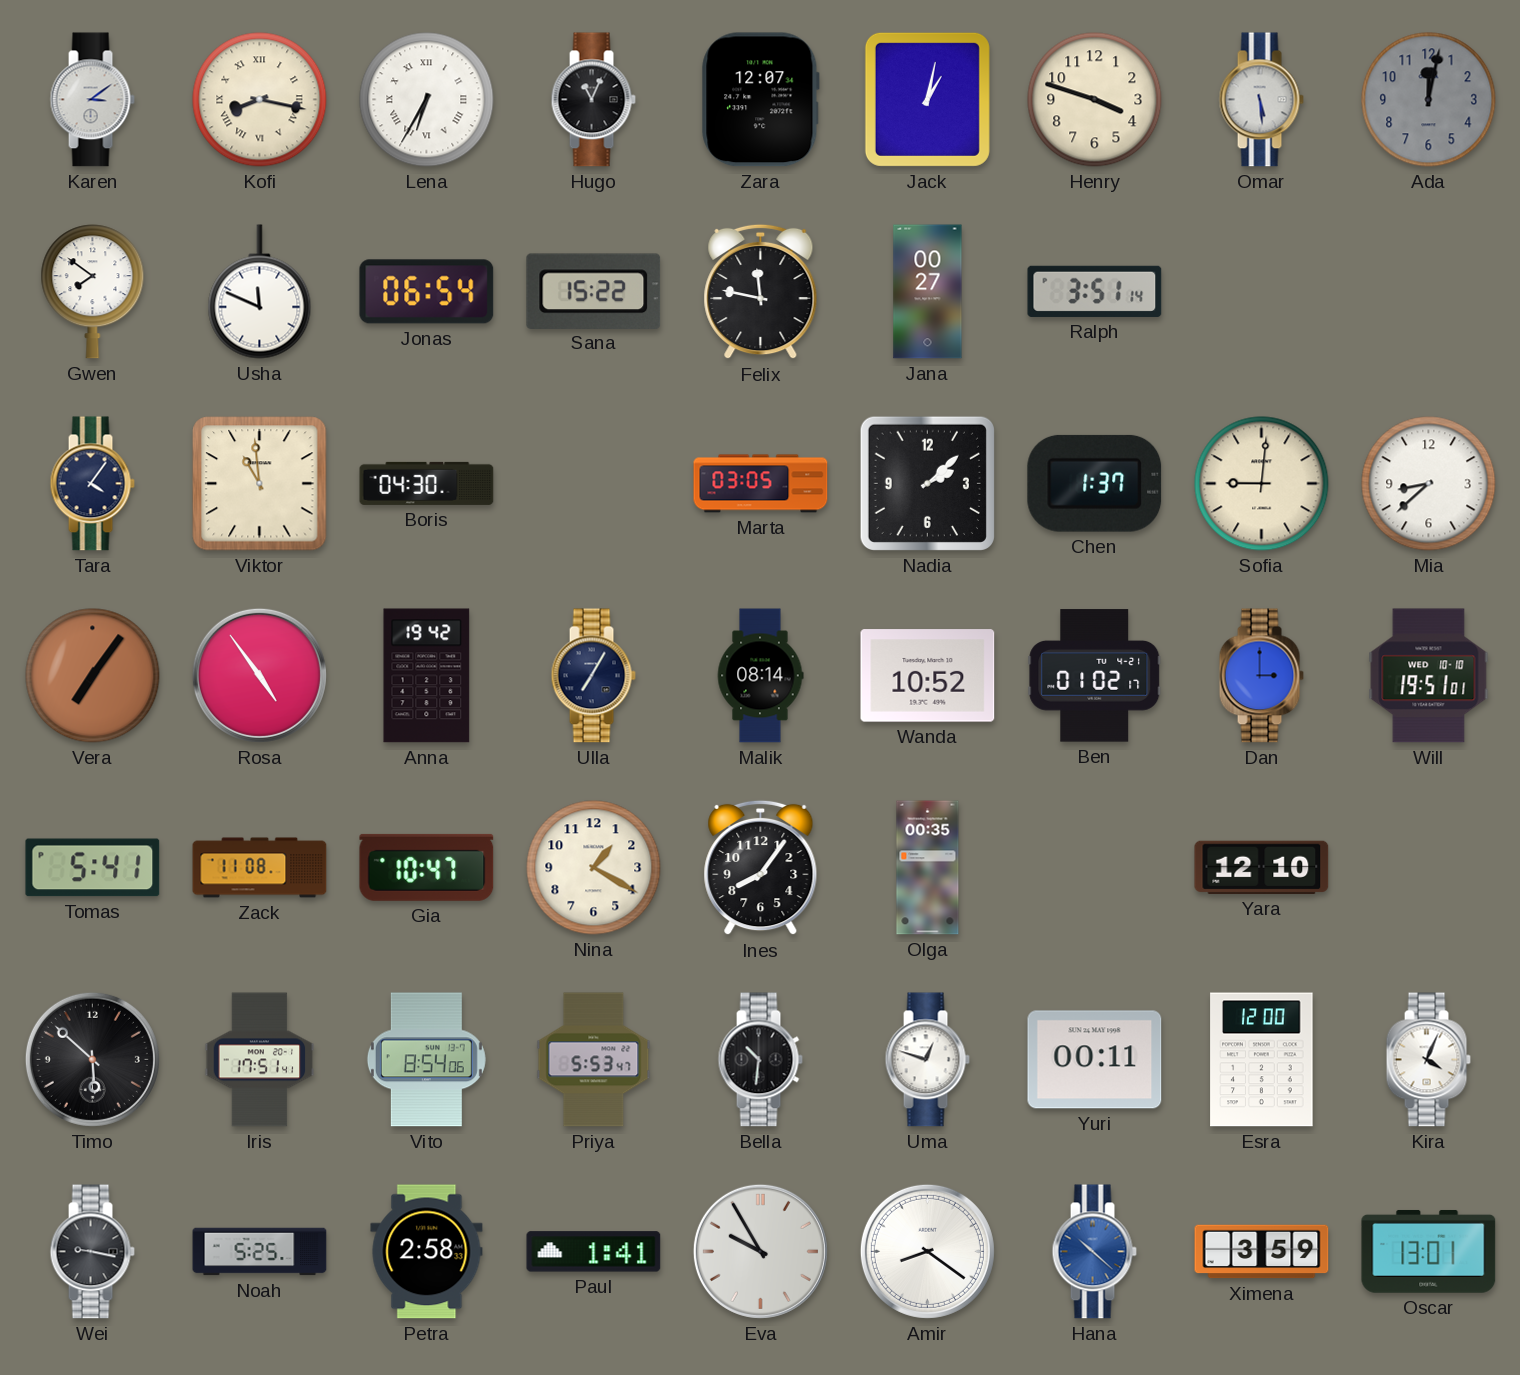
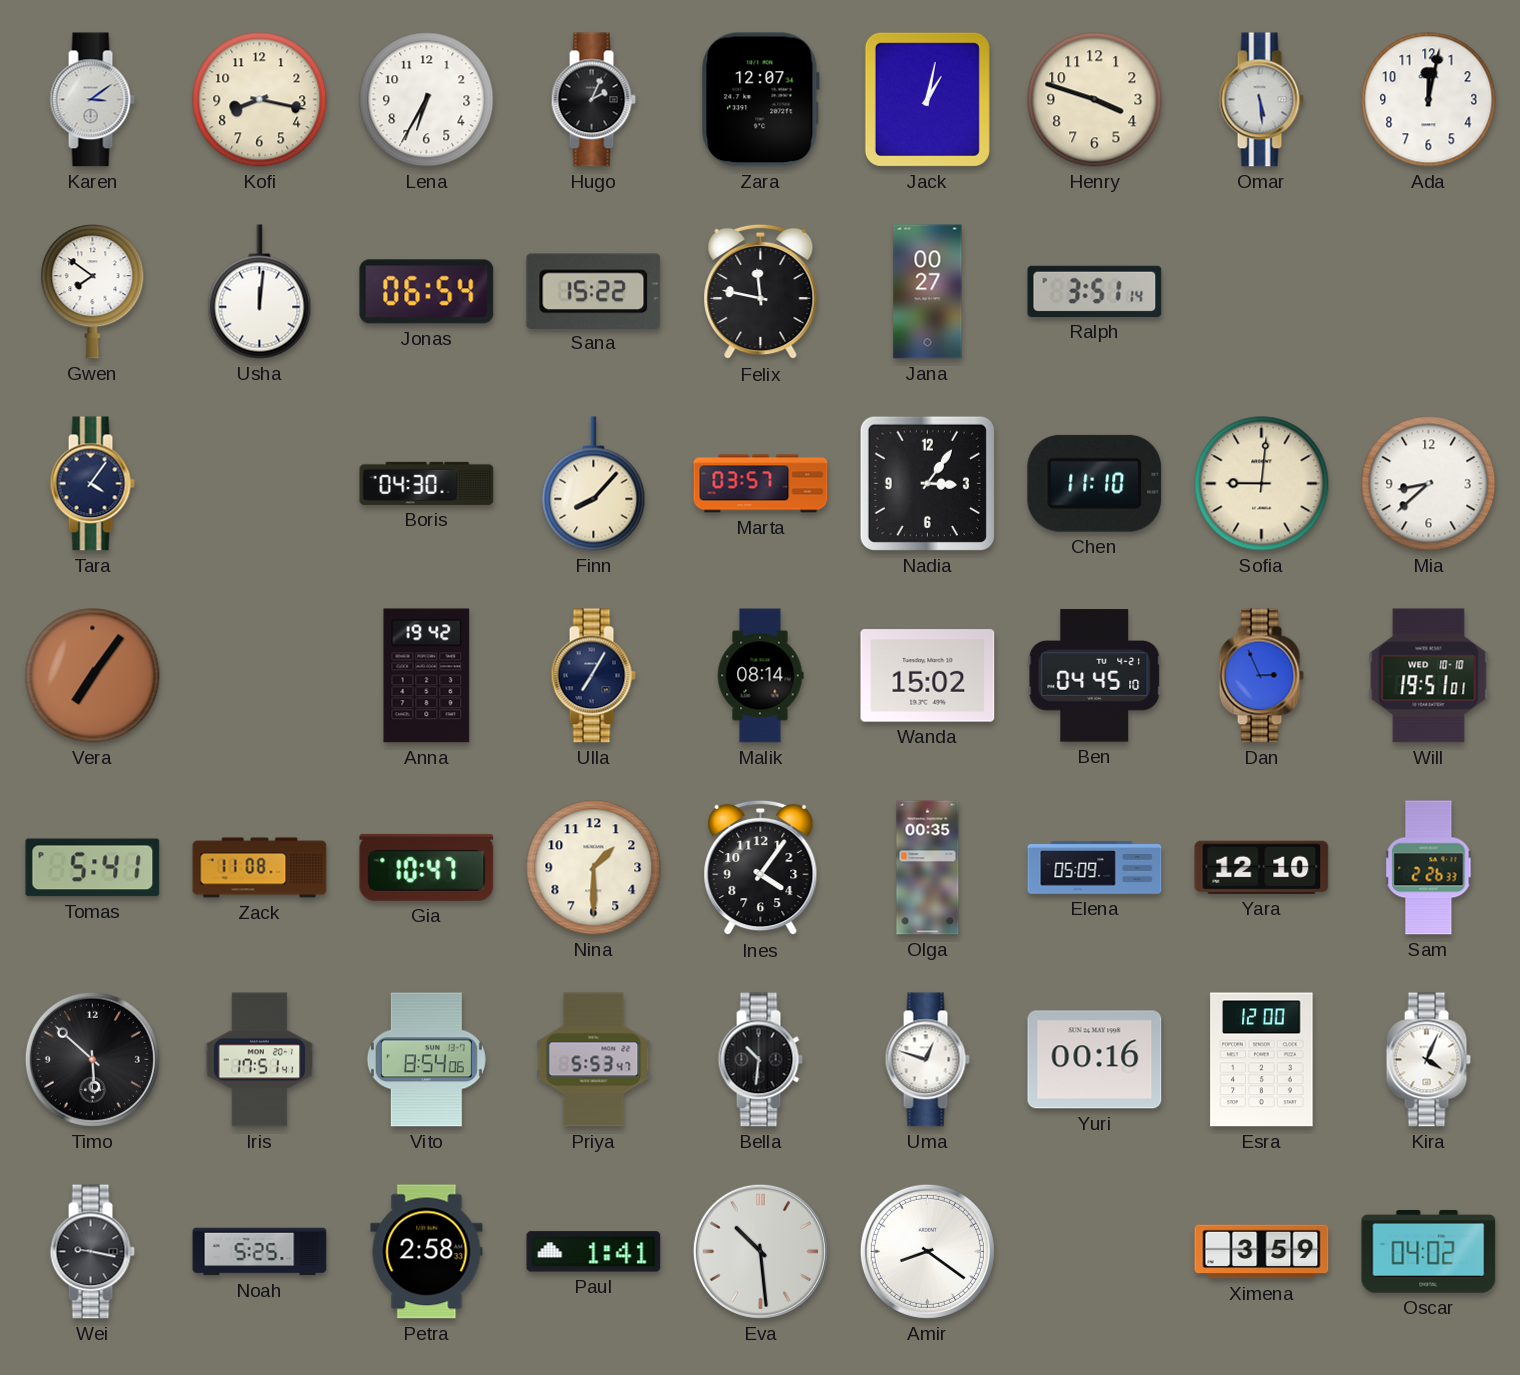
Kofi numerals: Roman -> Arabic
Lena numerals: Roman -> Arabic
Hugo: 11:04 -> 2:04
Ada dial: grey -> white
Usha: 11:49 -> 12:01
Viktor: 10:59 -> none
Finn: none -> 8:07
Marta: 03:05 -> 03:57
Nadia: 2:08 -> 3:06
Chen: 1:37 -> 11:10
Rosa: 4:54 -> none
Wanda: 10:52 -> 15:02
Ben: 01:02 -> 04:45
Dan: 3:00 -> 2:56
Nina: 1:20 -> 1:30
Ines: 8:06 -> 4:06
Elena: none -> 05:09
Sam: none -> 2:26
Yuri: 00:11 -> 00:16
Eva: 9:55 -> 10:29
Hana: 10:22 -> none
Oscar: 13:01 -> 04:02
